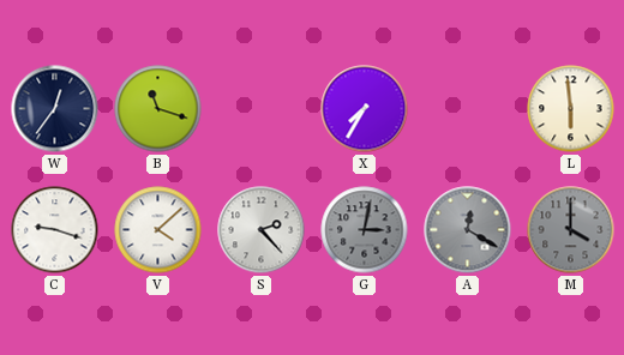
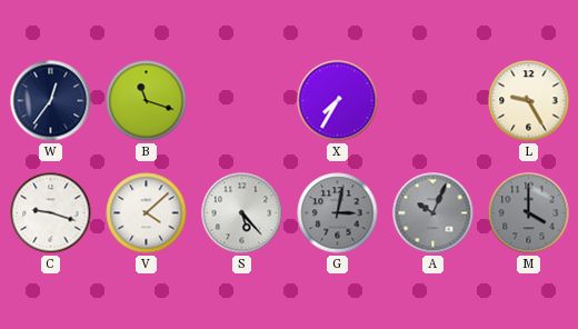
L: 5:59 -> 9:25
S: 2:23 -> 5:23
A: 12:20 -> 10:04
